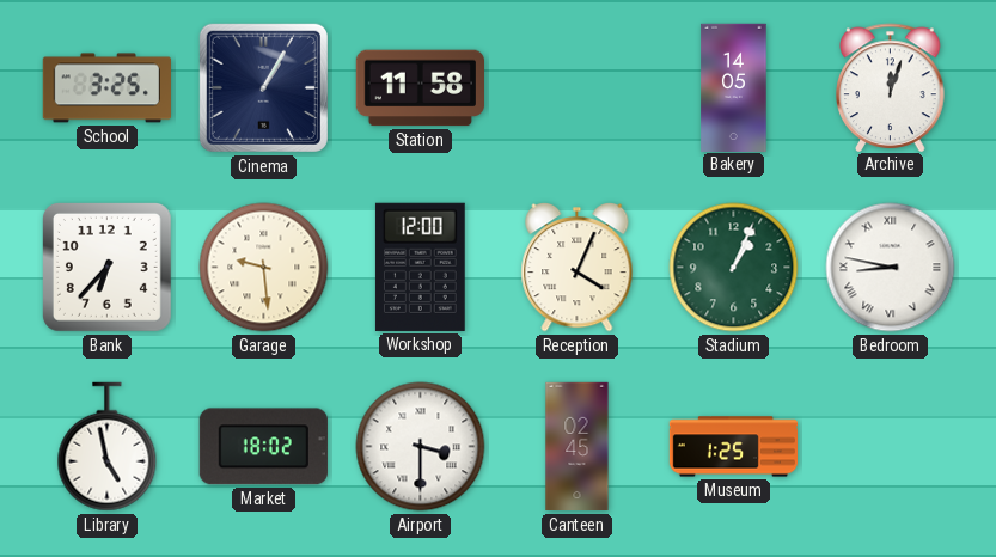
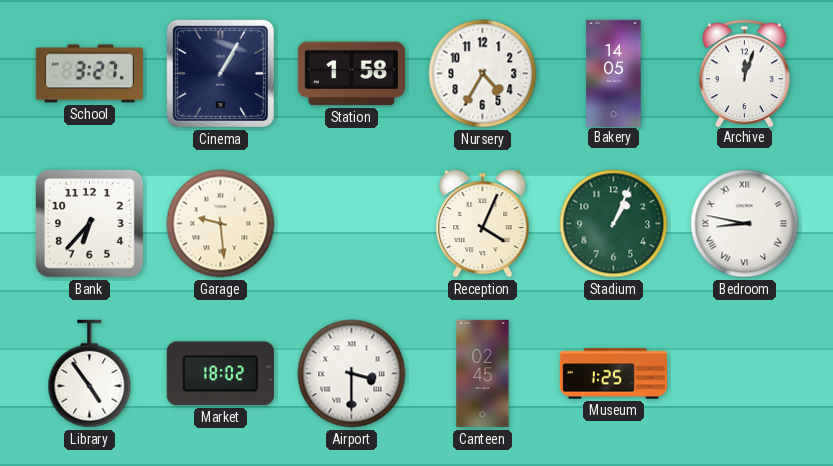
School: 3:25 -> 3:27
Station: 11:58 -> 1:58
Nursery: none -> 4:35
Workshop: 12:00 -> none
Library: 4:58 -> 4:54
